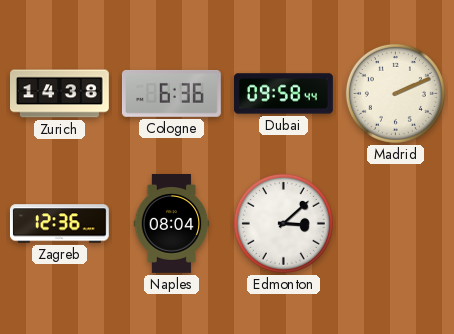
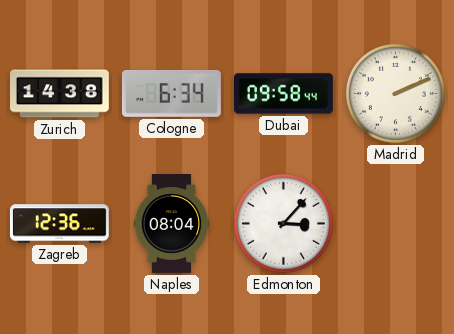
Cologne: 6:36 -> 6:34
Edmonton: 3:08 -> 3:07
